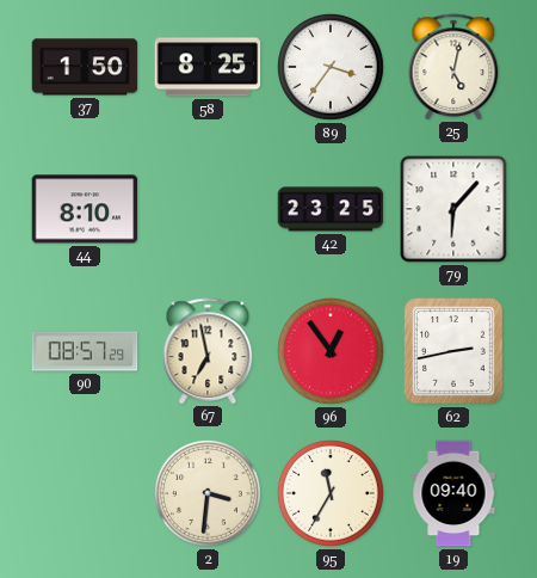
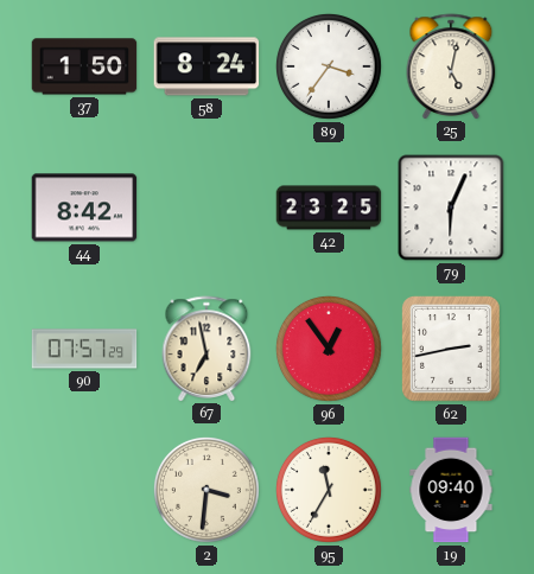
58: 8:25 -> 8:24
44: 8:10 -> 8:42
79: 6:07 -> 6:04
90: 08:57 -> 07:57
